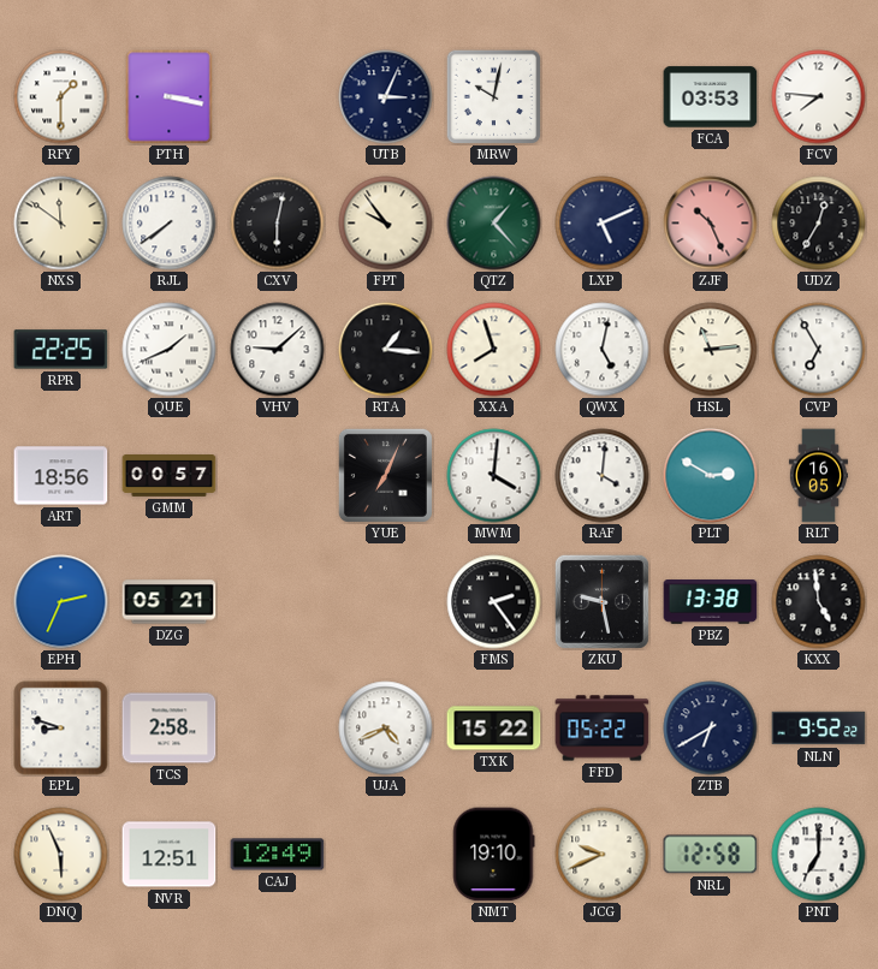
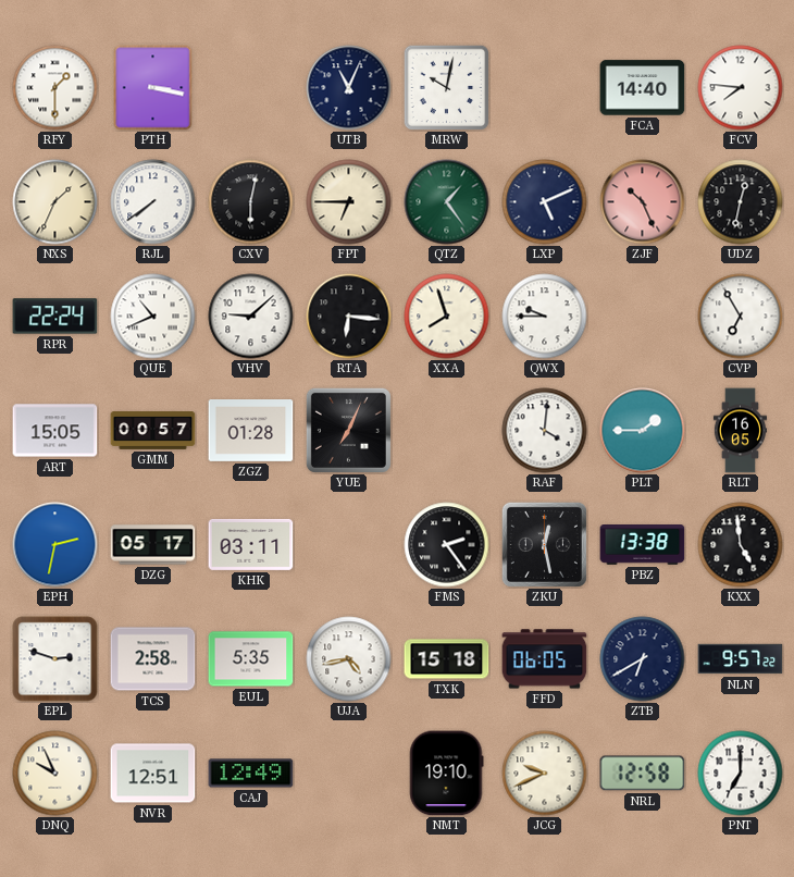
UTB: 3:04 -> 11:04
FCA: 03:53 -> 14:40
NXS: 11:51 -> 1:34
FPT: 9:54 -> 6:45
QTZ: 1:23 -> 1:24
UDZ: 12:35 -> 12:32
RPR: 22:25 -> 22:24
QUE: 1:41 -> 10:41
RTA: 1:16 -> 6:16
QWX: 5:02 -> 9:45
HSL: 11:14 -> none
ART: 18:56 -> 15:05
ZGZ: none -> 01:28
MWM: 4:01 -> none
PLT: 2:50 -> 1:45
EPH: 2:34 -> 2:32
DZG: 05:21 -> 05:17
KHK: none -> 03:11
ZKU: 9:28 -> 12:28
EPL: 8:48 -> 2:48
EUL: none -> 5:35
UJA: 4:41 -> 4:43
TXK: 15:22 -> 15:18
FFD: 05:22 -> 06:05
NLN: 9:52 -> 9:57
DNQ: 5:56 -> 9:56
